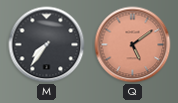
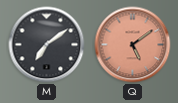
M: 7:36 -> 7:09
